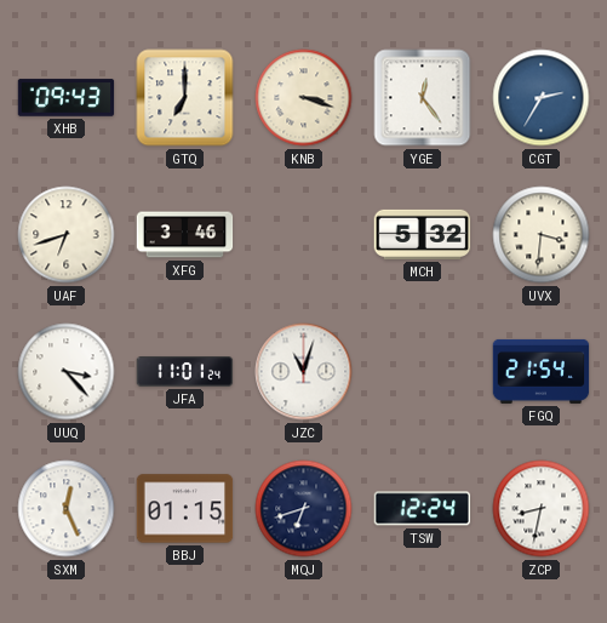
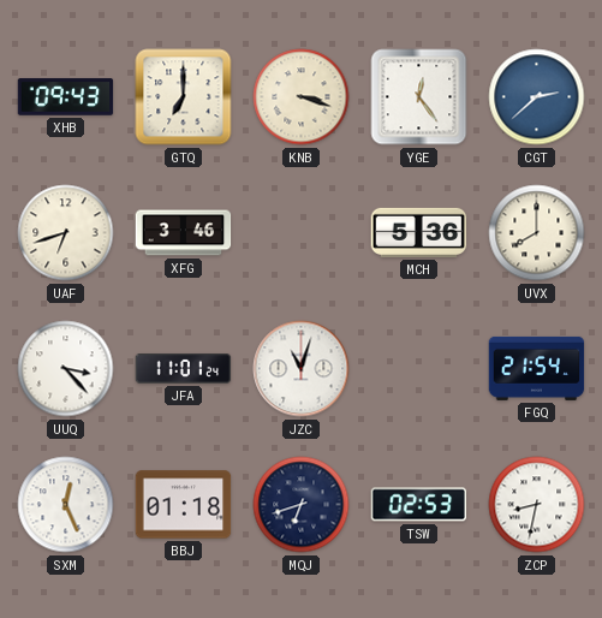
CGT: 2:35 -> 2:38
MCH: 5:32 -> 5:36
UVX: 3:31 -> 8:00
BBJ: 01:15 -> 01:18
TSW: 12:24 -> 02:53
